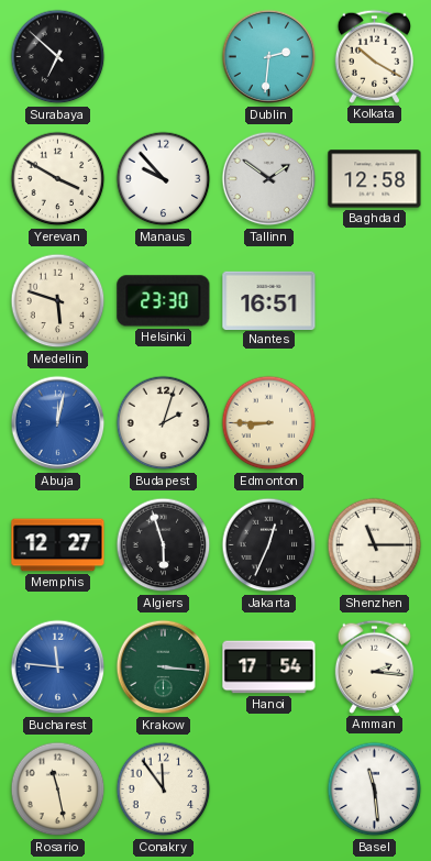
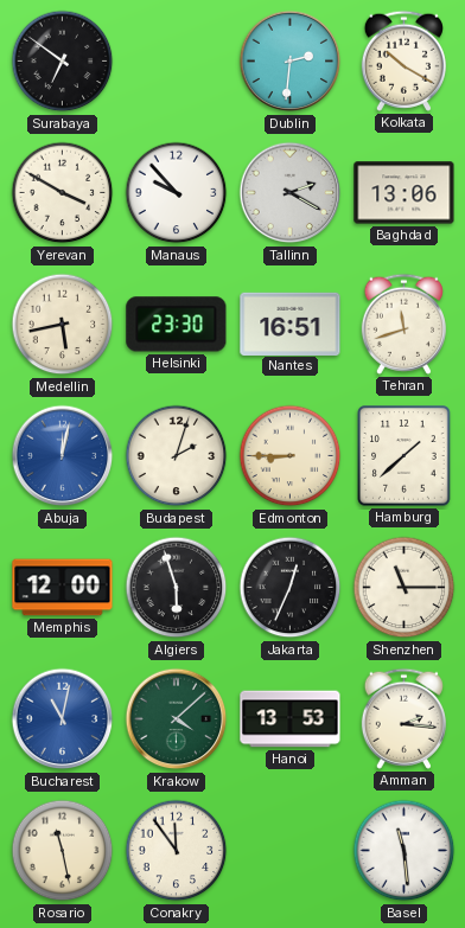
Surabaya: 6:52 -> 6:51
Tallinn: 1:51 -> 2:20
Baghdad: 12:58 -> 13:06
Medellin: 5:48 -> 5:43
Tehran: none -> 11:42
Hamburg: none -> 1:38
Memphis: 12:27 -> 12:00
Bucharest: 11:46 -> 11:02
Krakow: 3:16 -> 4:08
Hanoi: 17:54 -> 13:53
